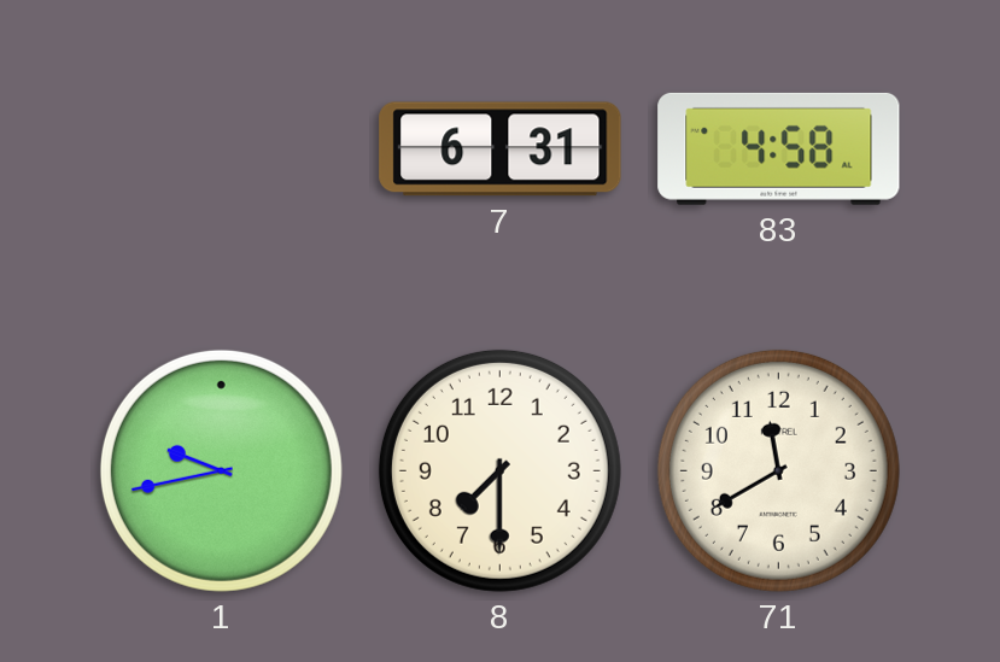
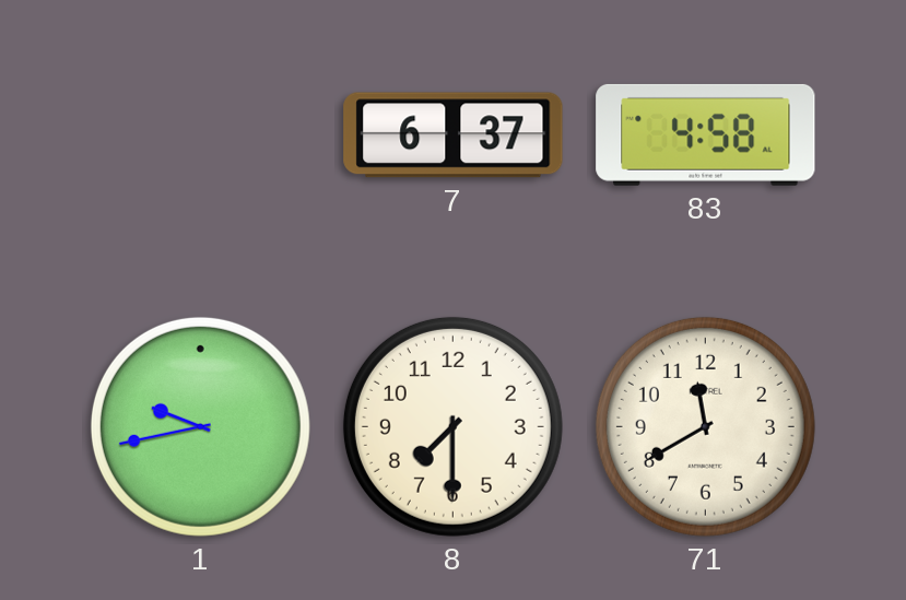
7: 6:31 -> 6:37
